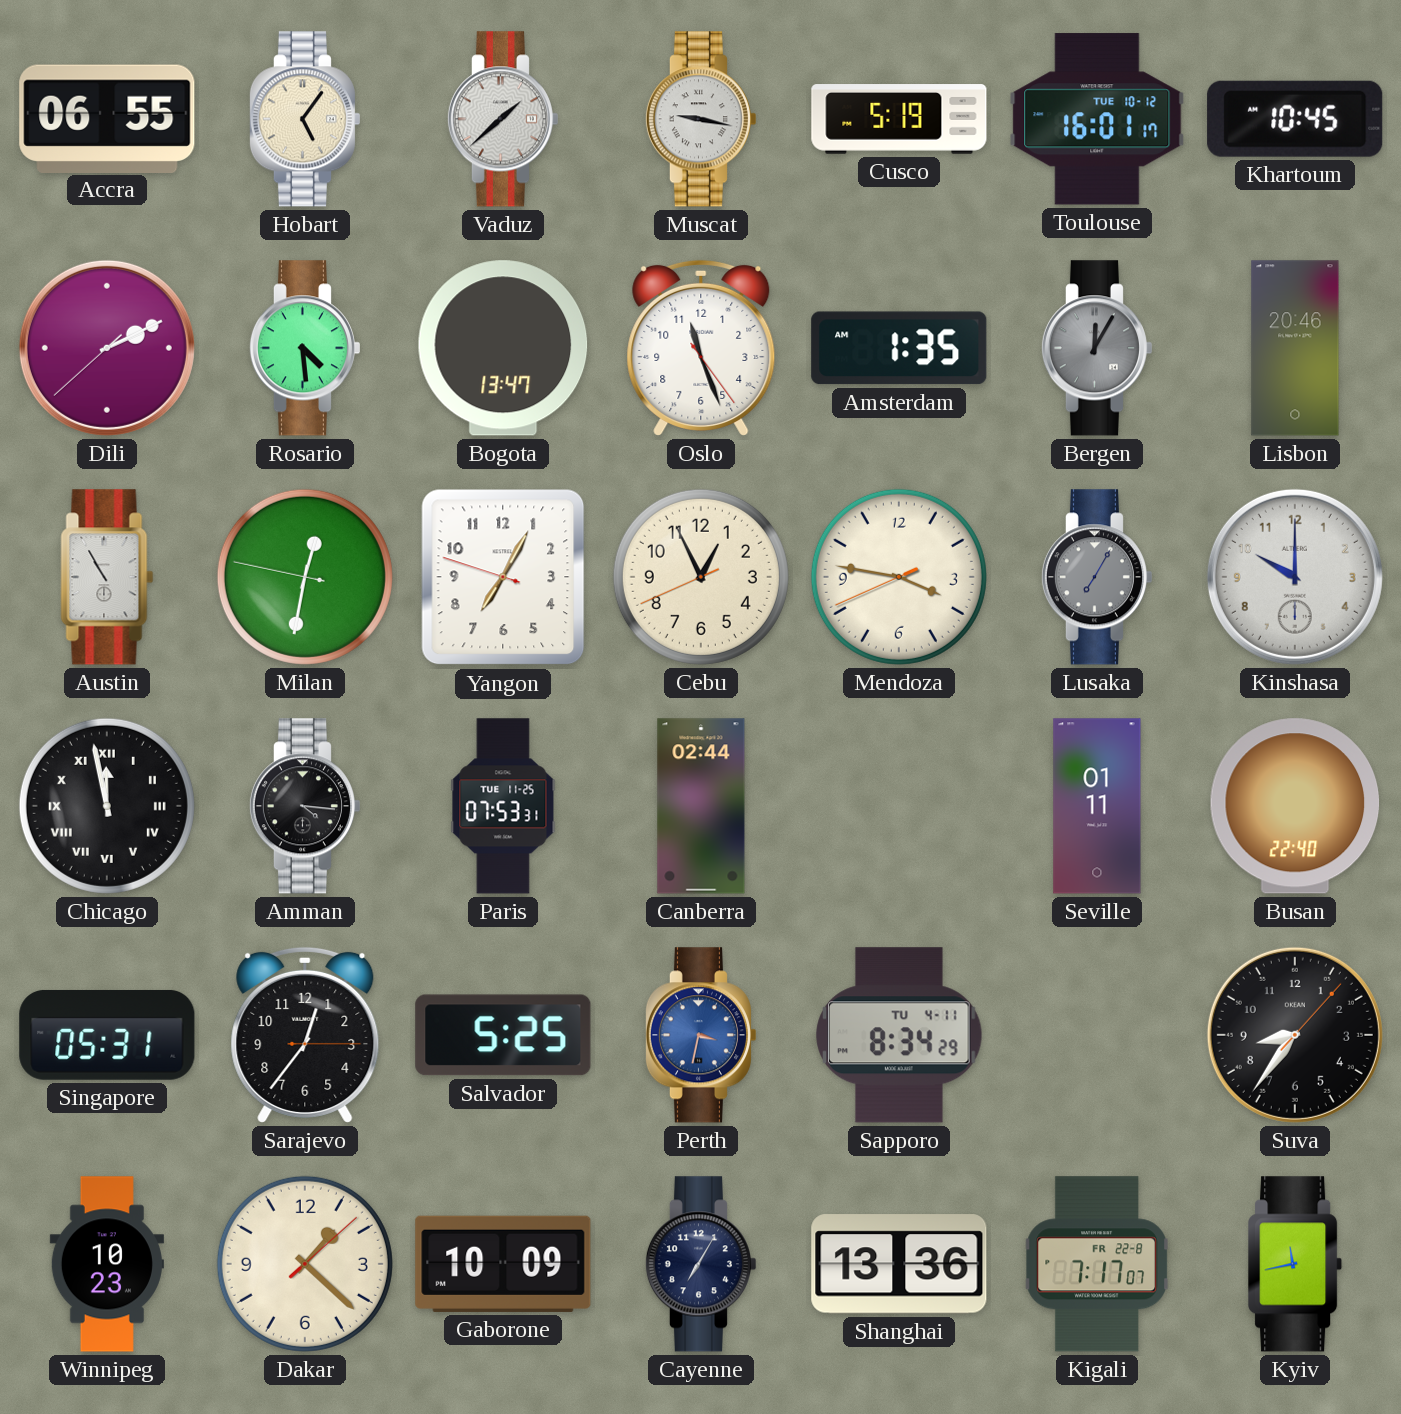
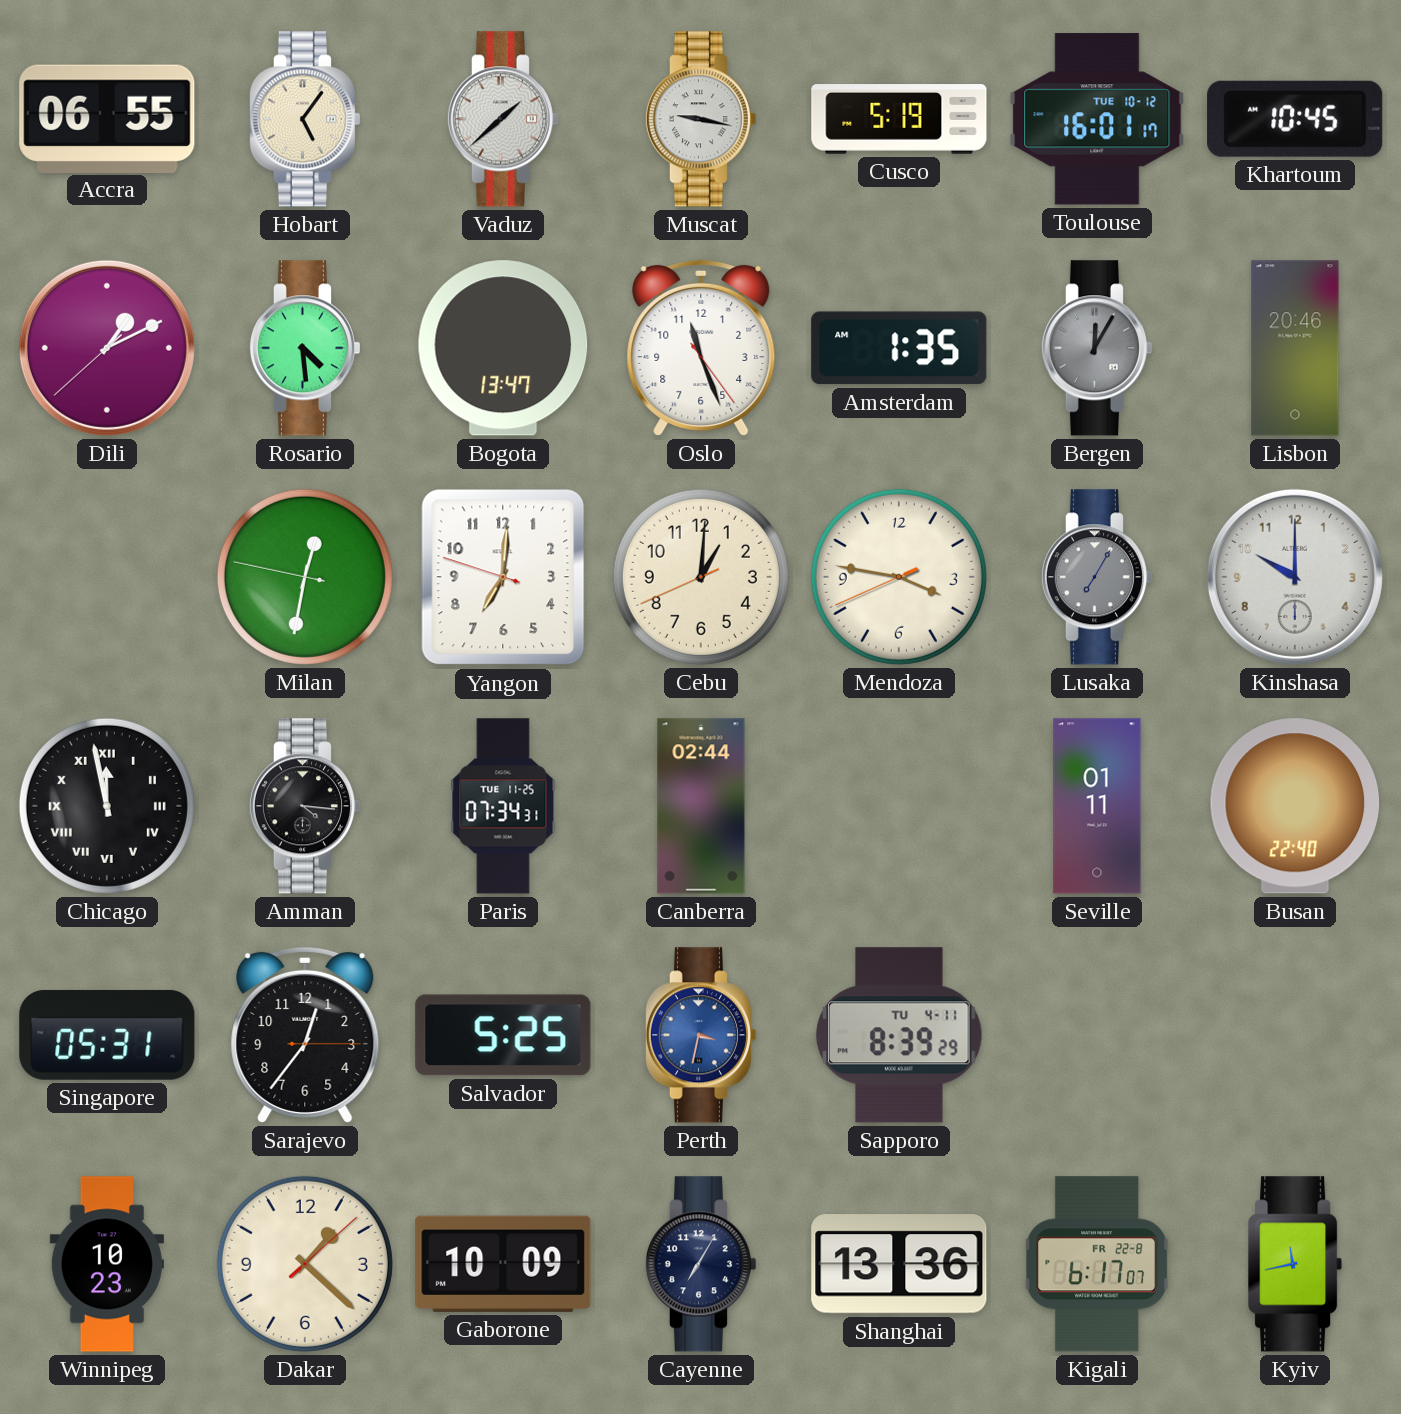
Dili: 2:10 -> 1:10
Austin: 10:55 -> none
Yangon: 7:04 -> 7:00
Cebu: 12:55 -> 1:00
Paris: 07:53 -> 07:34
Sapporo: 8:34 -> 8:39
Suva: 8:36 -> none
Kigali: 7:17 -> 6:17
